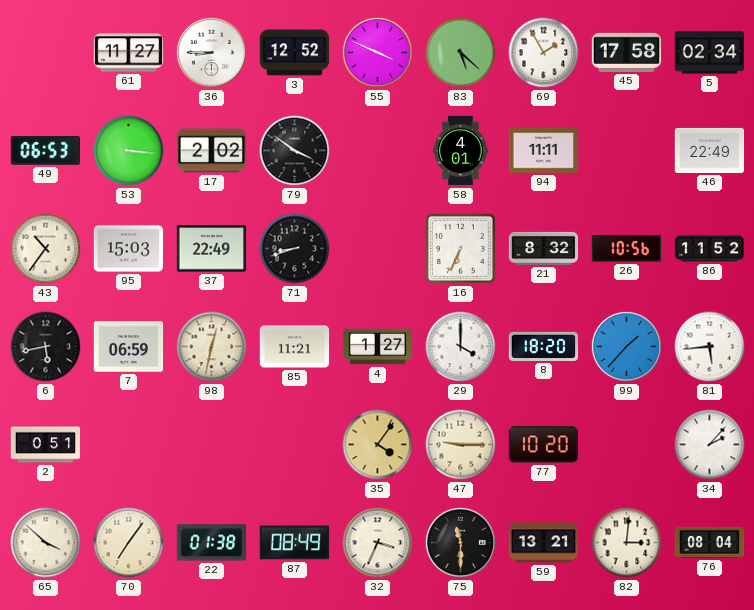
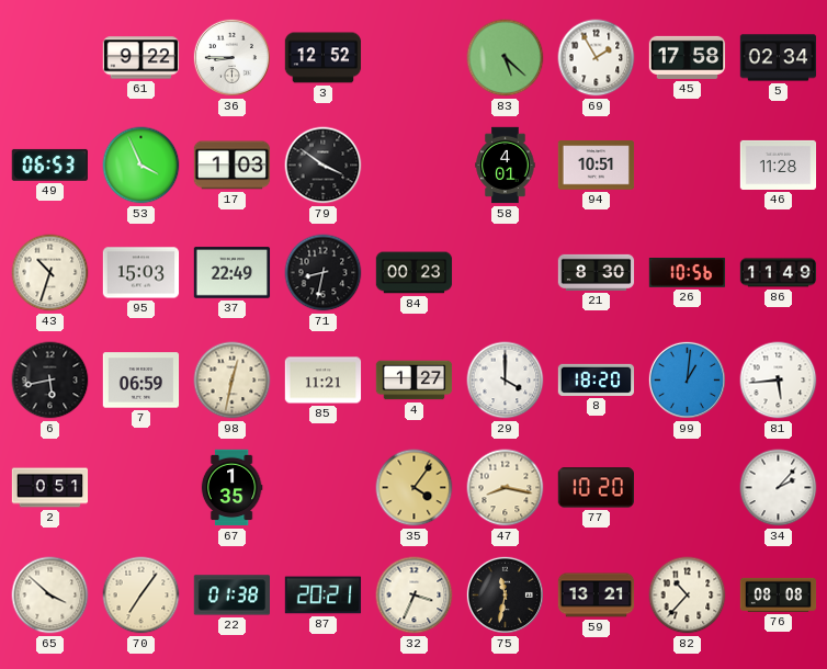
61: 11:27 -> 9:22
55: 3:49 -> none
53: 3:16 -> 3:56
17: 2:02 -> 1:03
94: 11:11 -> 10:51
46: 22:49 -> 11:28
43: 10:36 -> 10:33
71: 8:42 -> 8:32
84: none -> 00:23
16: 6:34 -> none
21: 8:32 -> 8:30
86: 11:52 -> 11:49
99: 1:37 -> 1:01
67: none -> 1:35
47: 9:15 -> 8:17
87: 08:49 -> 20:21
75: 11:30 -> 11:32
82: 3:01 -> 10:37
76: 08:04 -> 08:08
